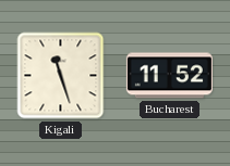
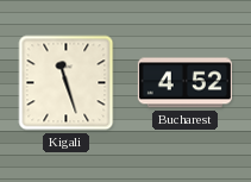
Bucharest: 11:52 -> 4:52
